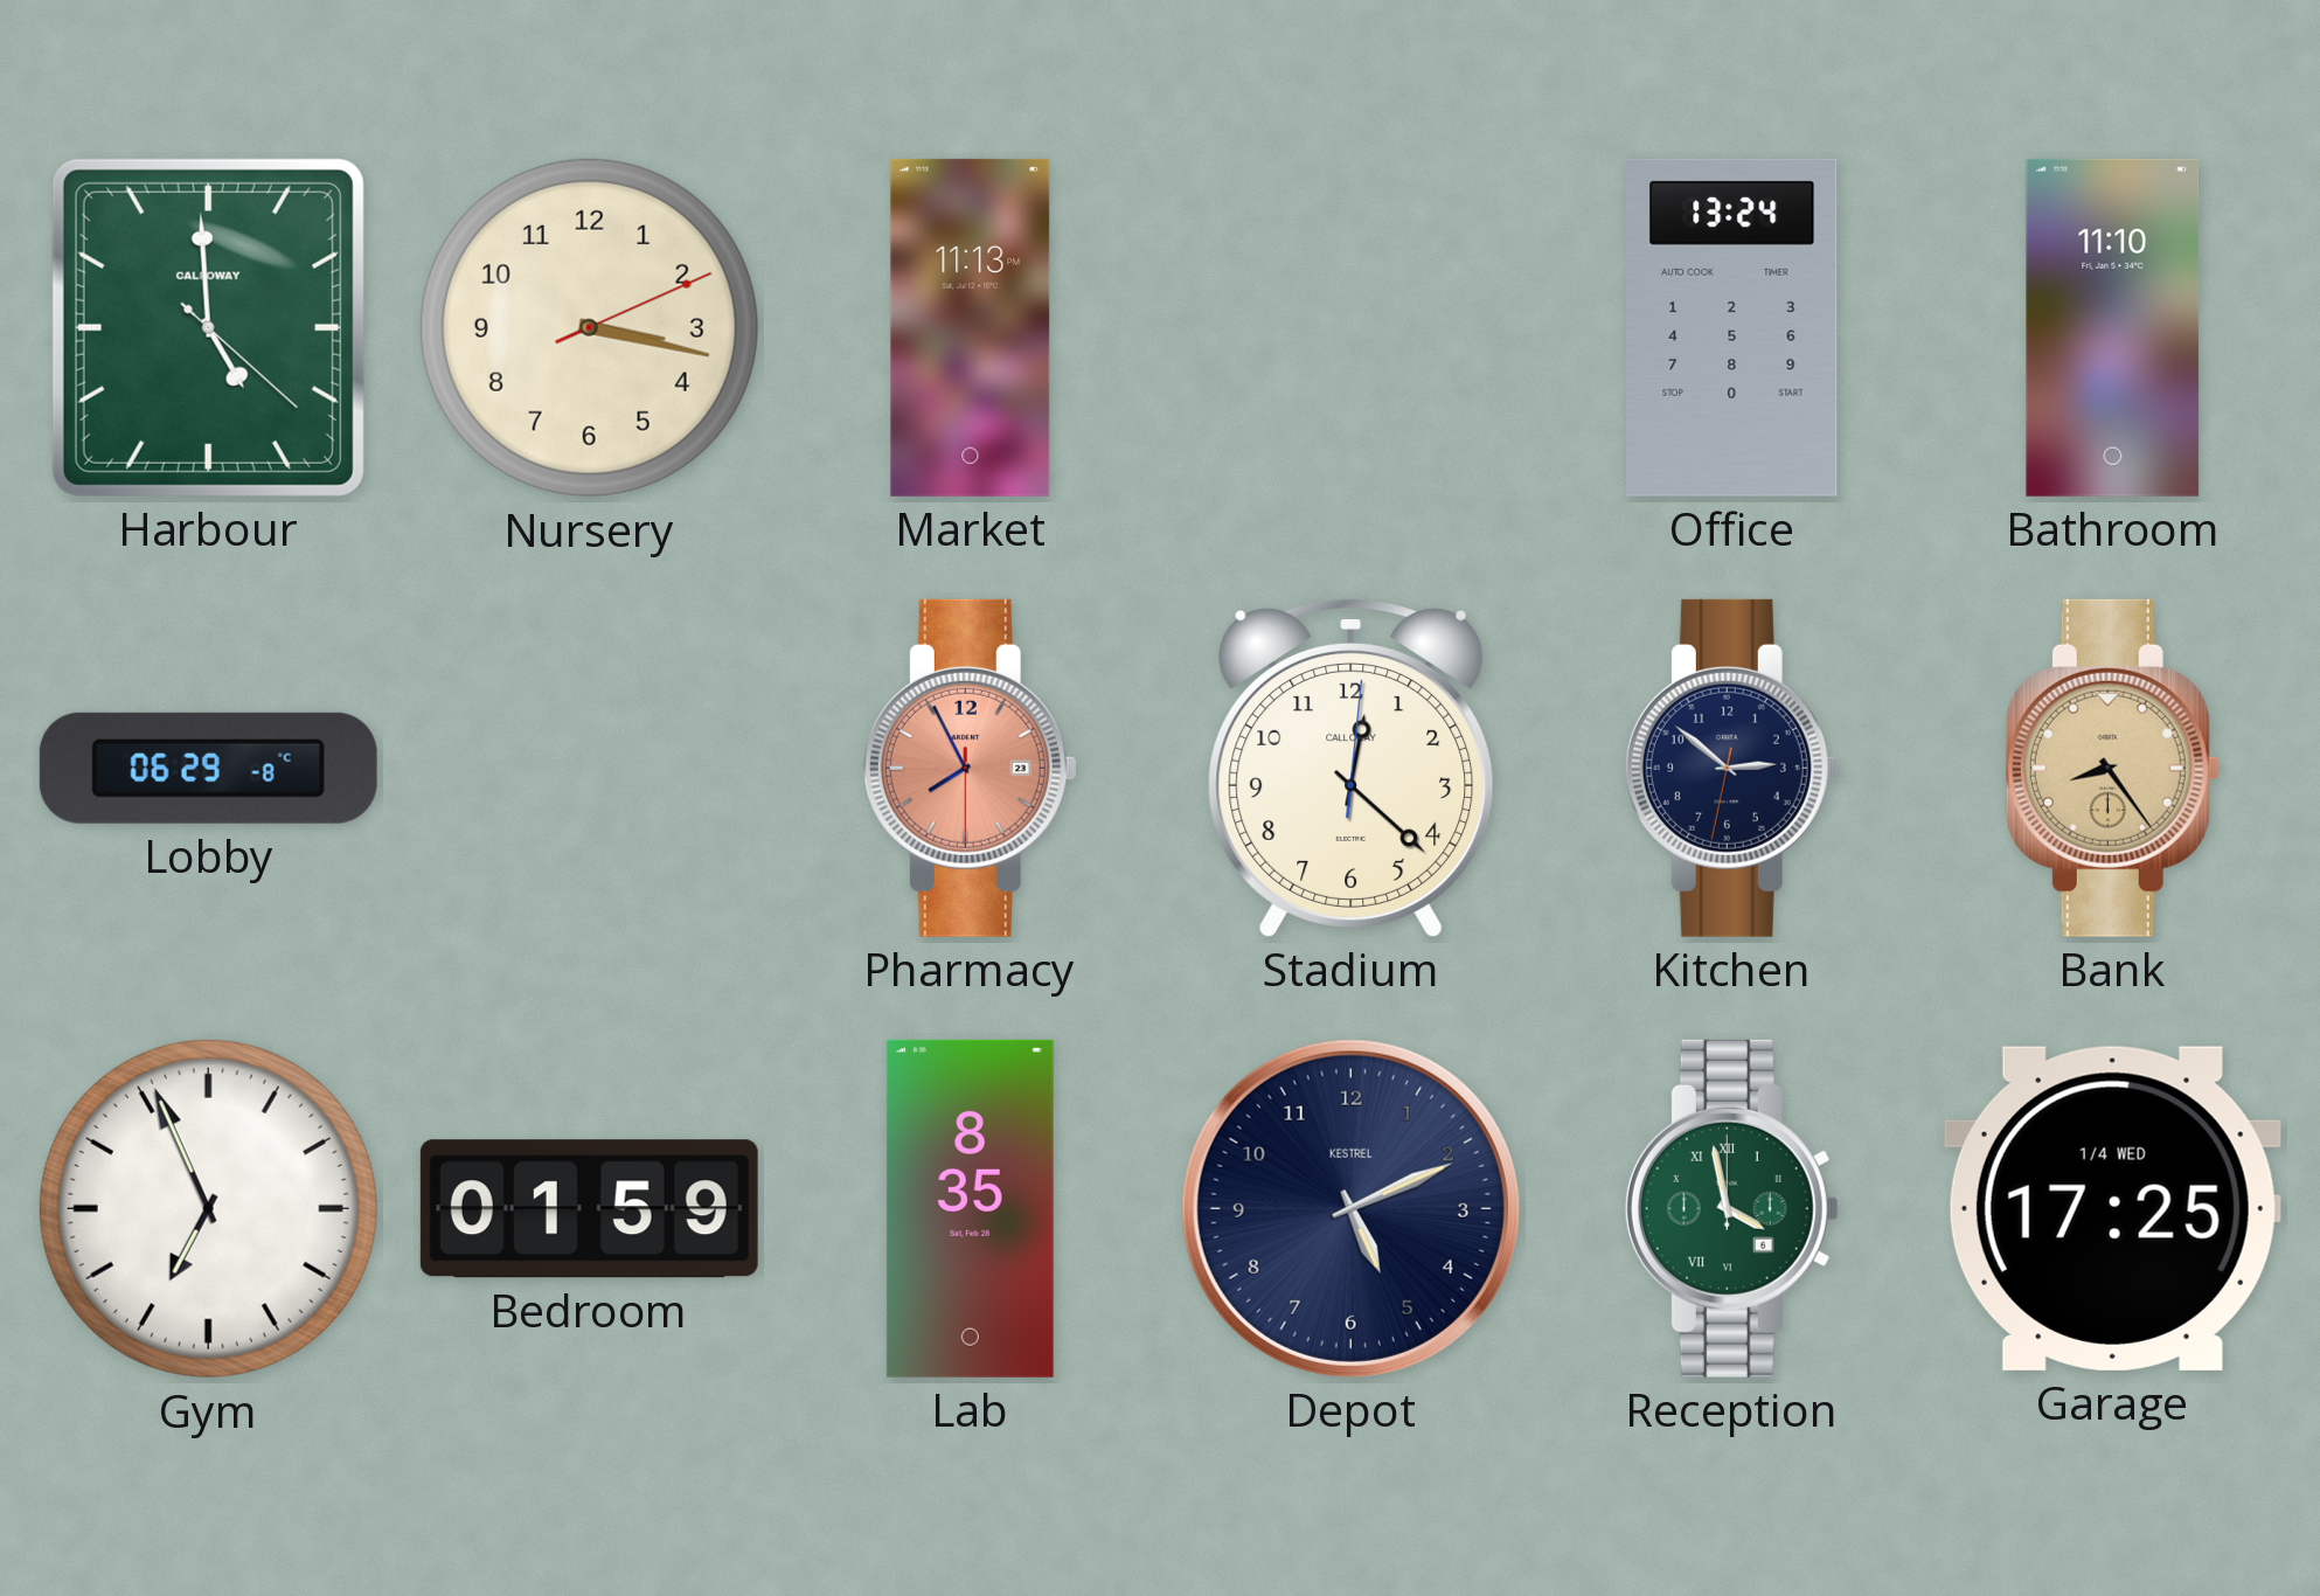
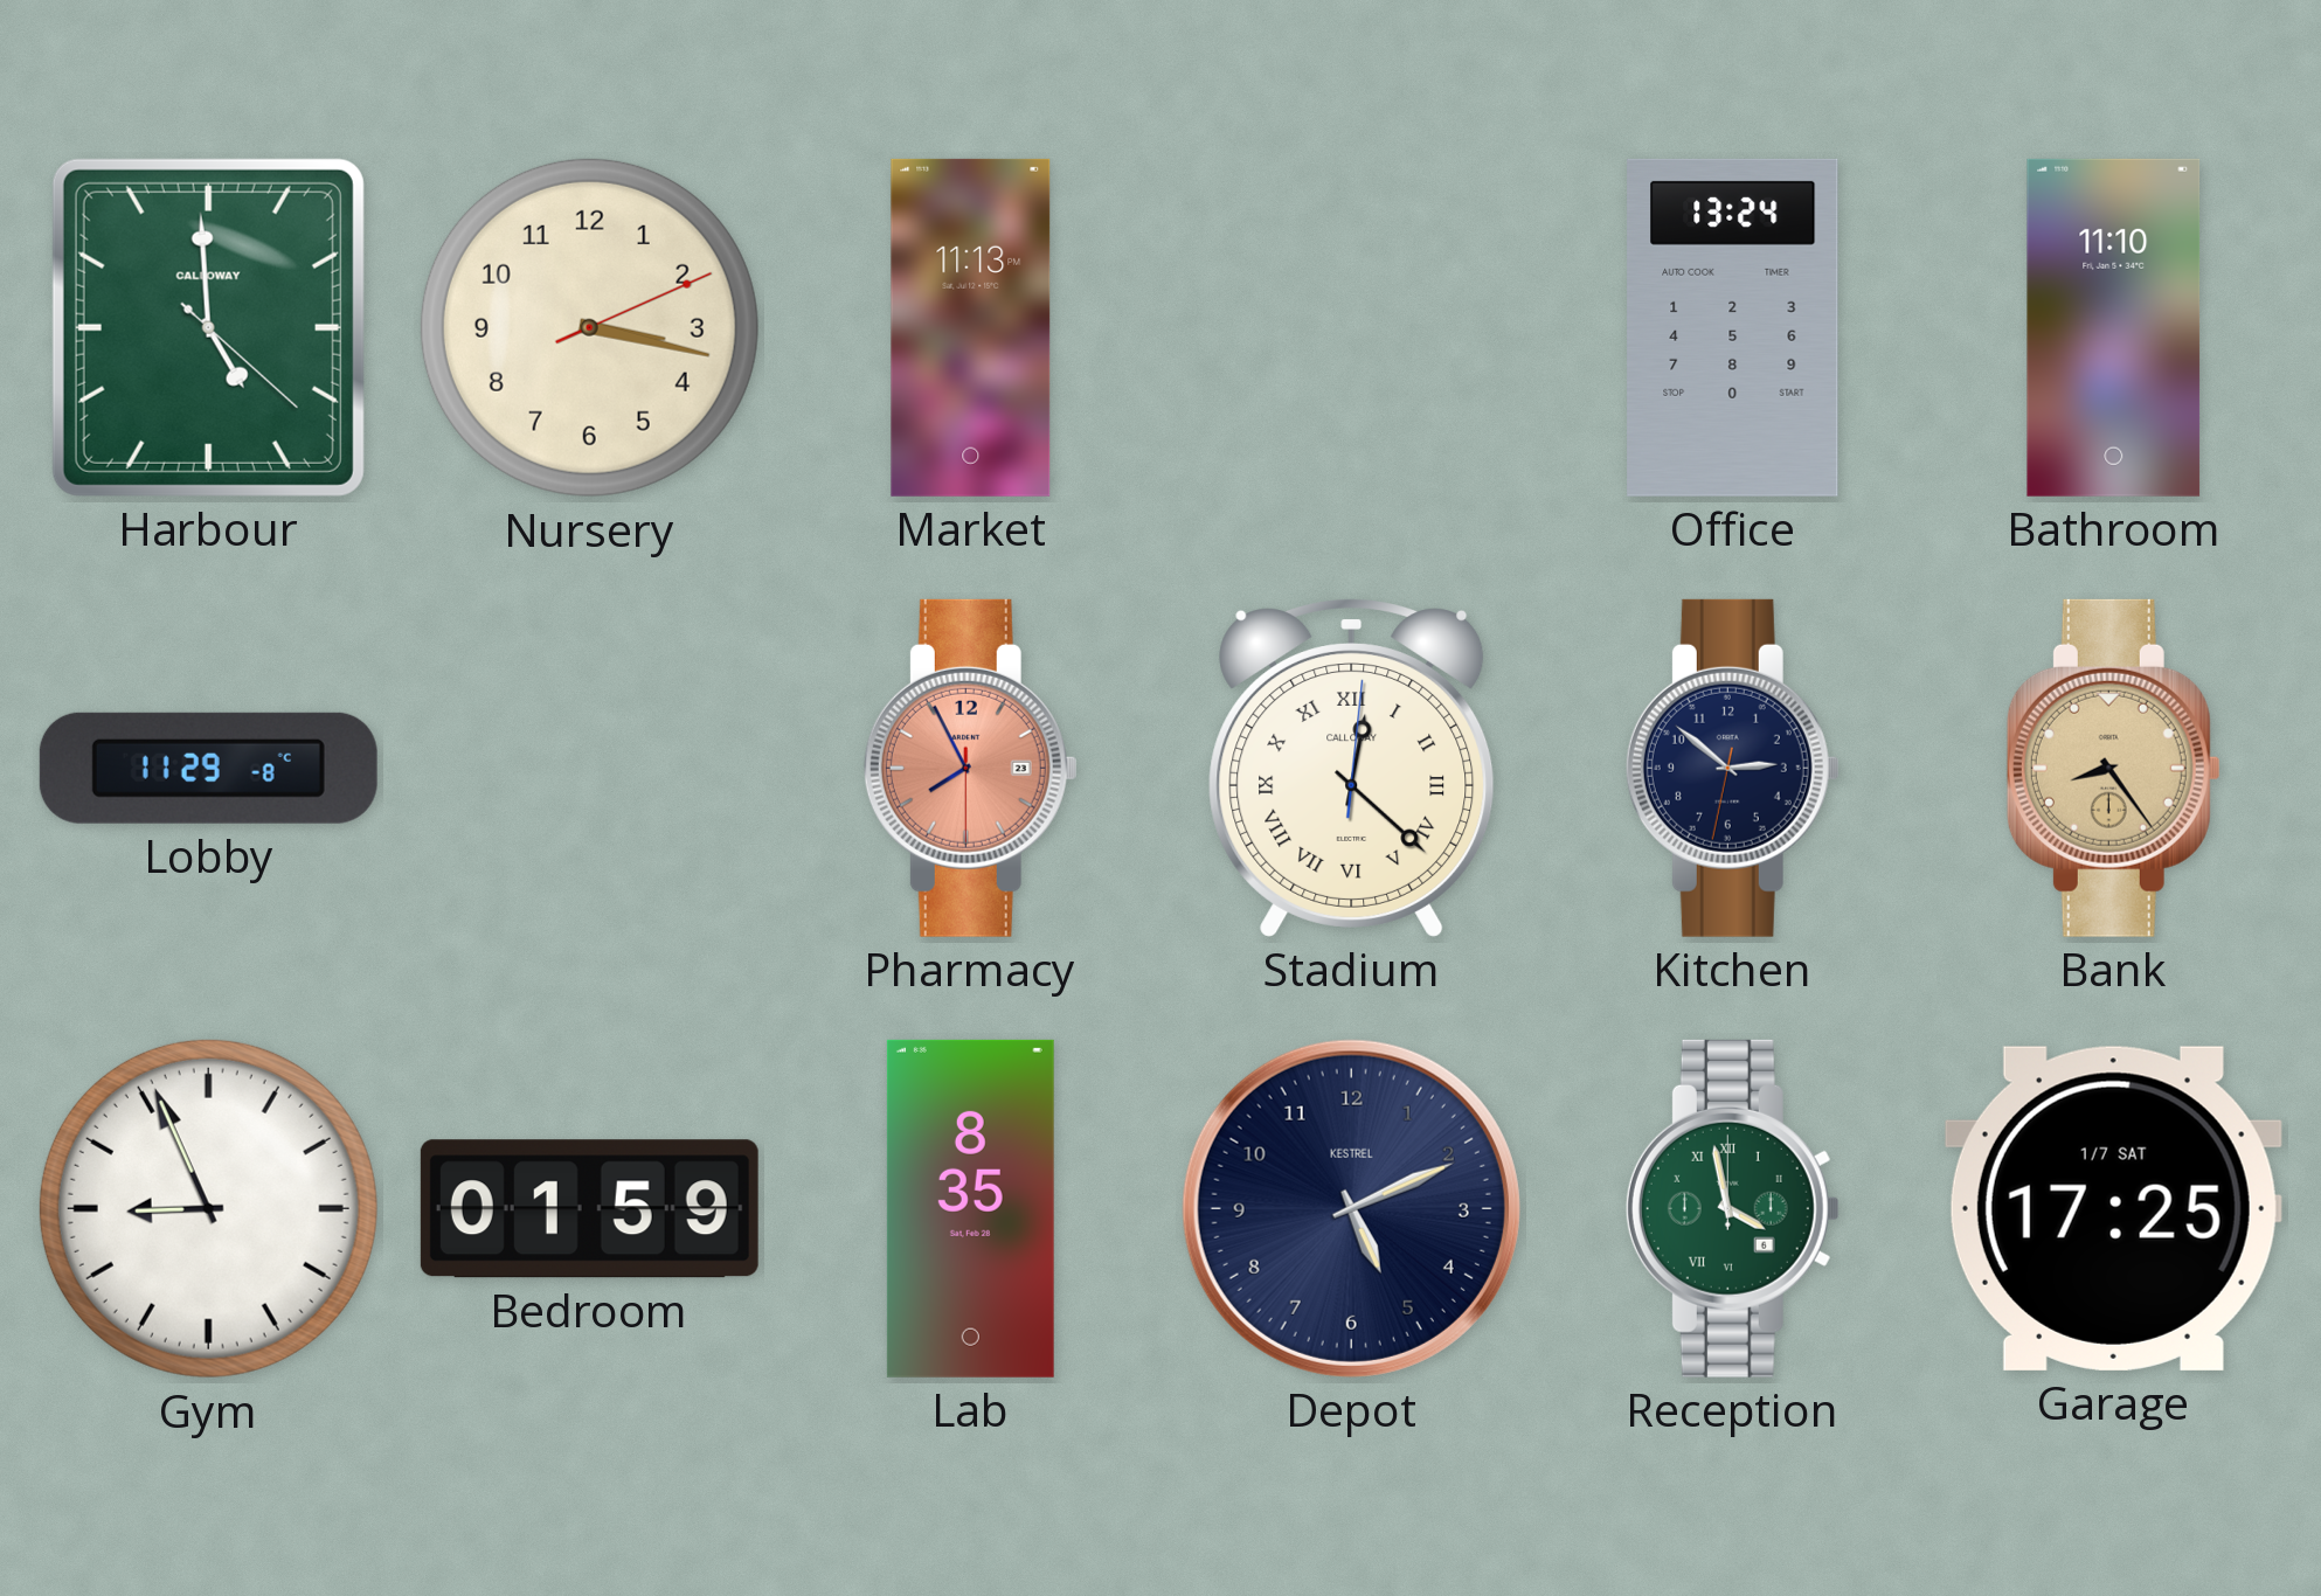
Lobby: 06:29 -> 11:29
Stadium numerals: Arabic -> Roman
Gym: 6:56 -> 8:56
Garage date: 1/4 WED -> 1/7 SAT
